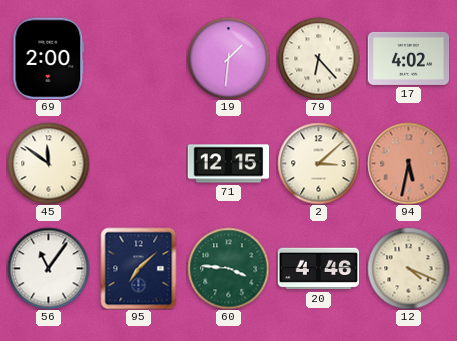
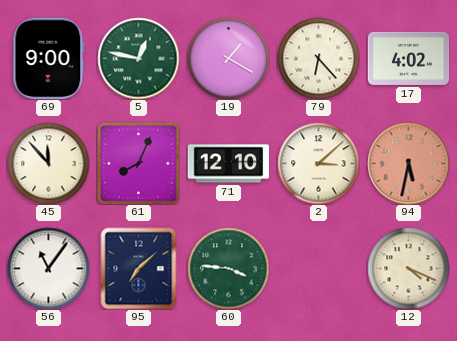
69: 2:00 -> 9:00
5: none -> 12:47
19: 1:31 -> 1:20
45: 11:51 -> 11:53
61: none -> 8:04
71: 12:15 -> 12:10
20: 4:46 -> none
